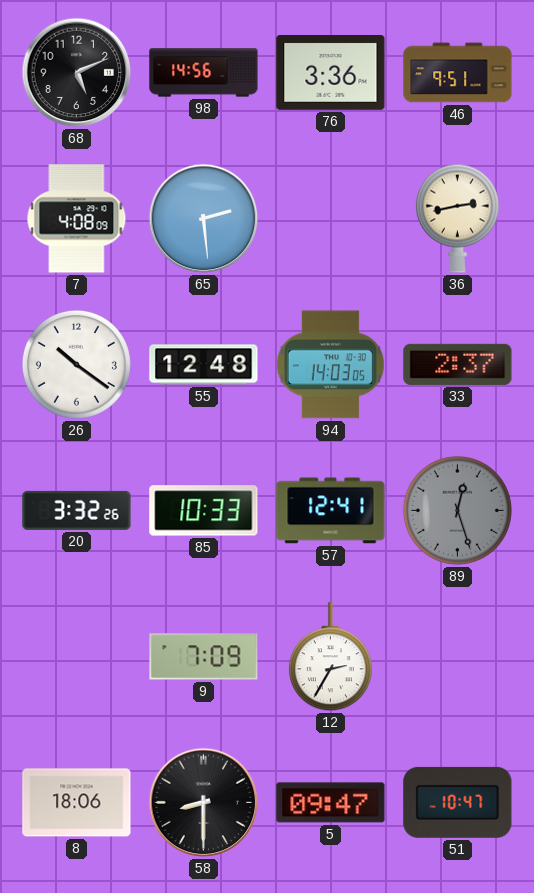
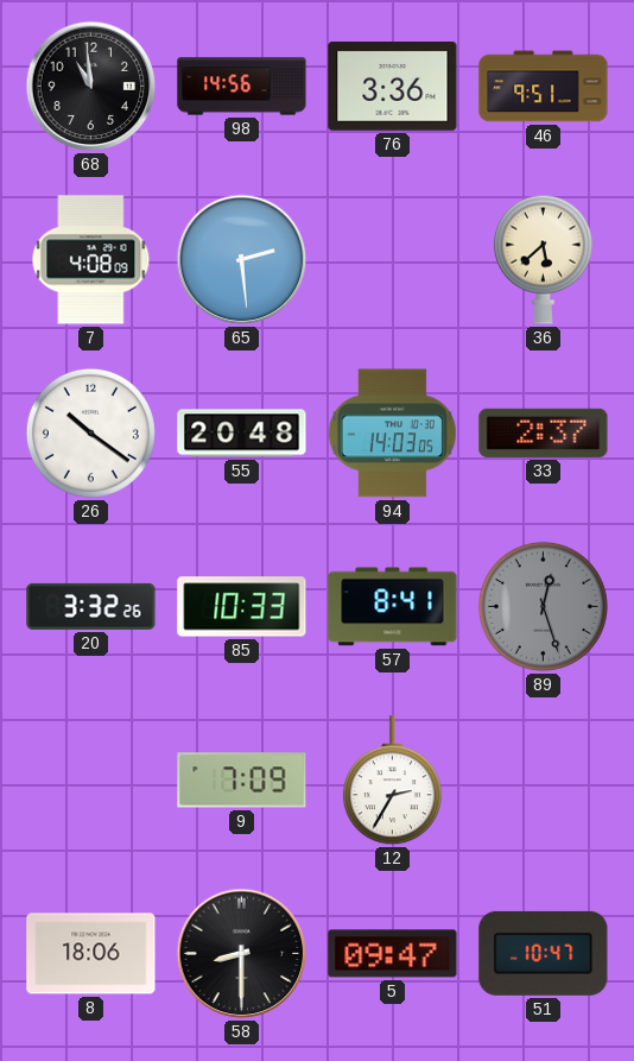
68: 5:11 -> 10:59
36: 2:43 -> 5:38
55: 12:48 -> 20:48
57: 12:41 -> 8:41
